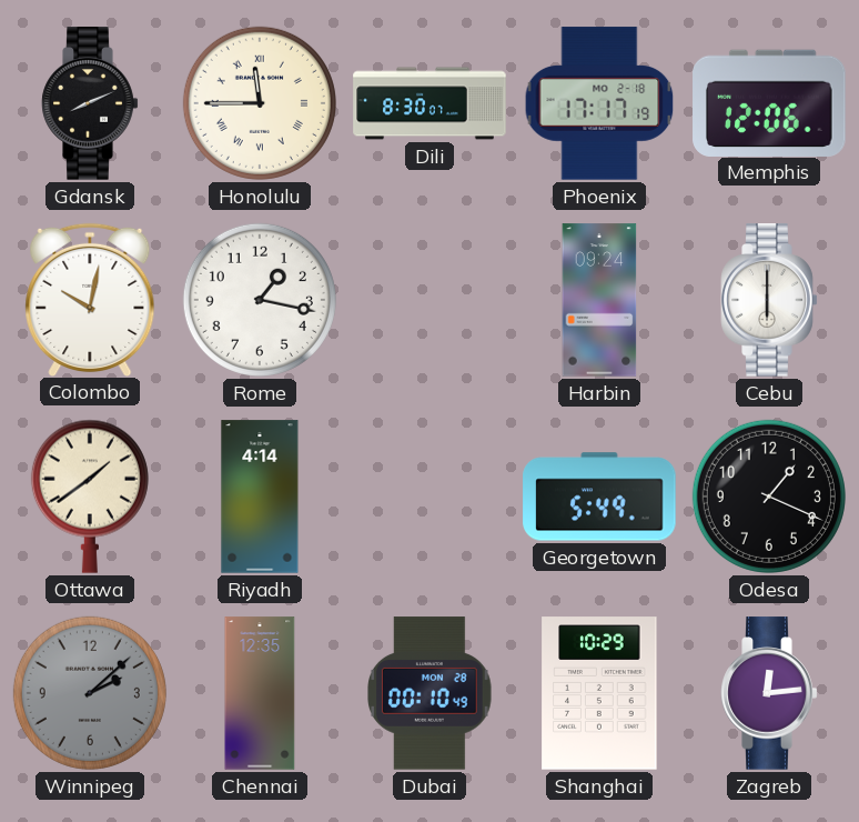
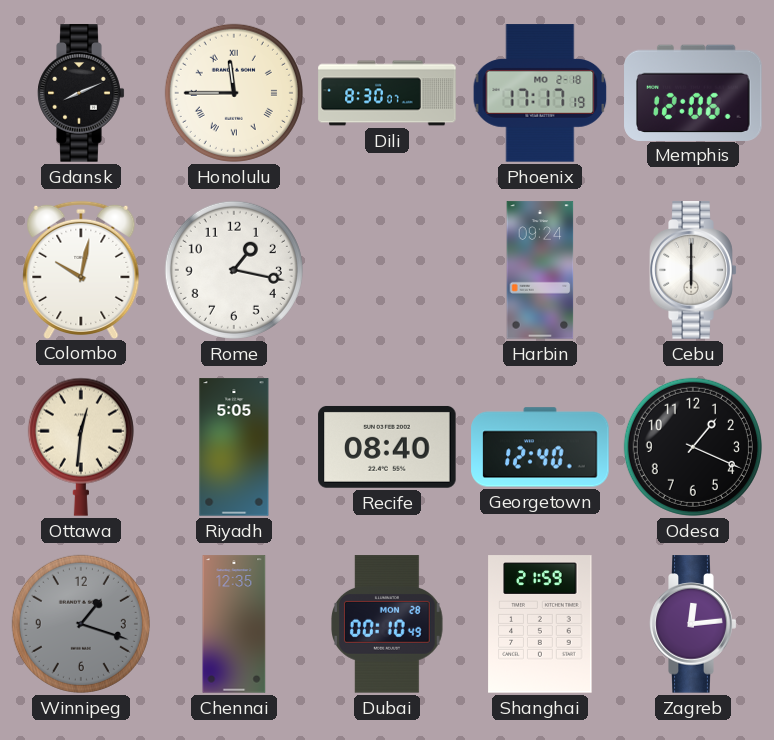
Ottawa: 1:39 -> 12:31
Riyadh: 4:14 -> 5:05
Recife: none -> 08:40
Georgetown: 5:49 -> 12:40
Winnipeg: 2:08 -> 1:18
Shanghai: 10:29 -> 21:59
